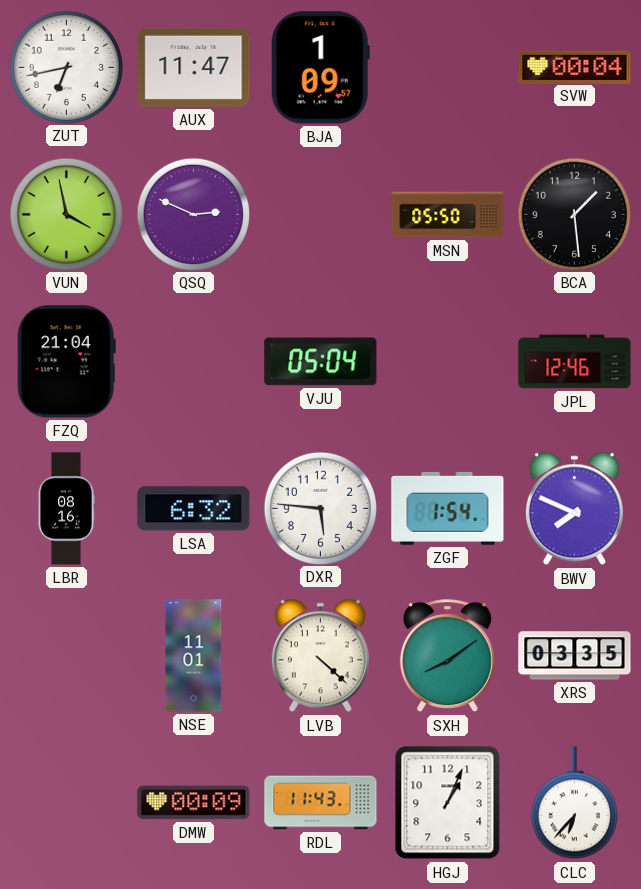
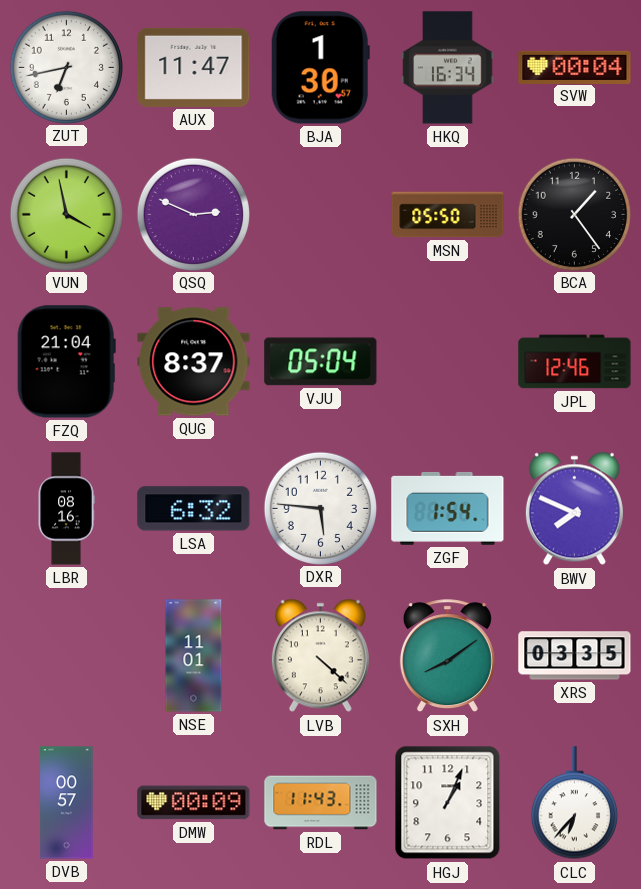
BJA: 1:09 -> 1:30
HKQ: none -> 16:34
BCA: 1:29 -> 1:24
QUG: none -> 8:37
DVB: none -> 00:57
